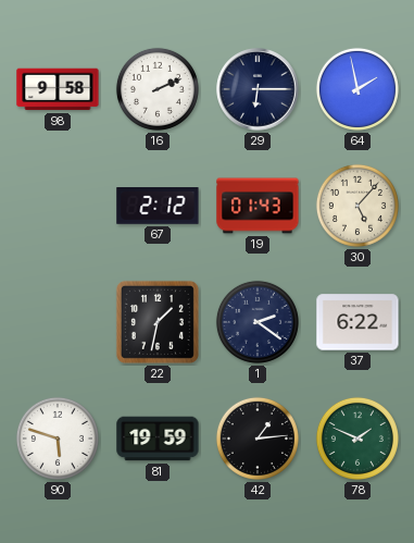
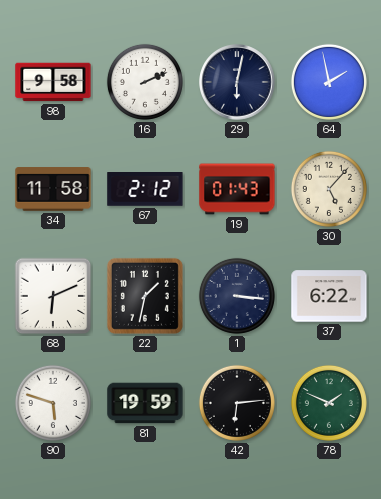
29: 6:15 -> 6:02
34: none -> 11:58
68: none -> 6:11
1: 2:21 -> 3:16
42: 1:14 -> 6:14
